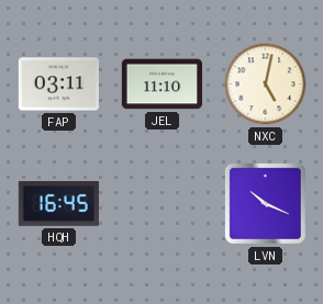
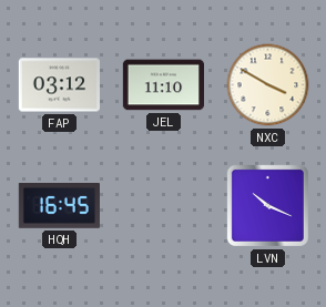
FAP: 03:11 -> 03:12
NXC: 5:02 -> 3:50
